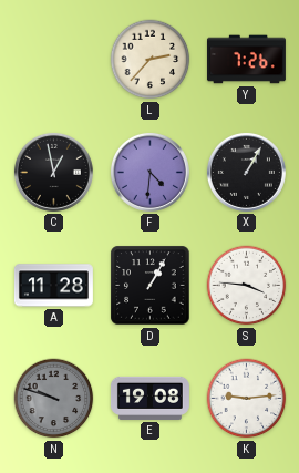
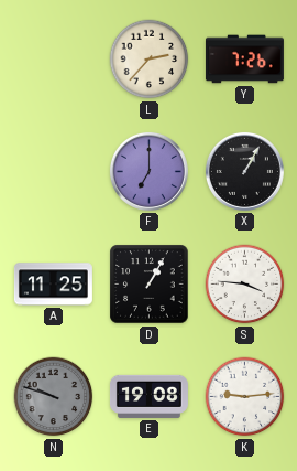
C: 12:58 -> none
F: 4:31 -> 7:00
A: 11:28 -> 11:25
